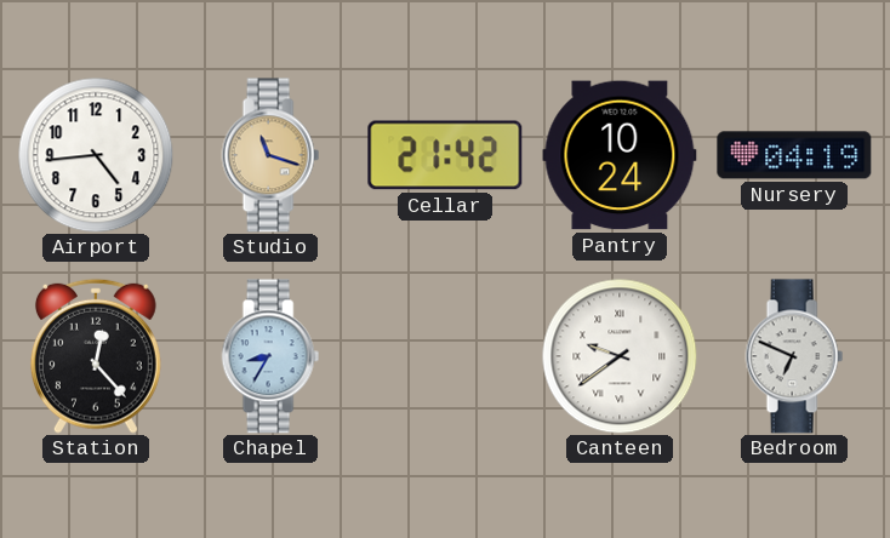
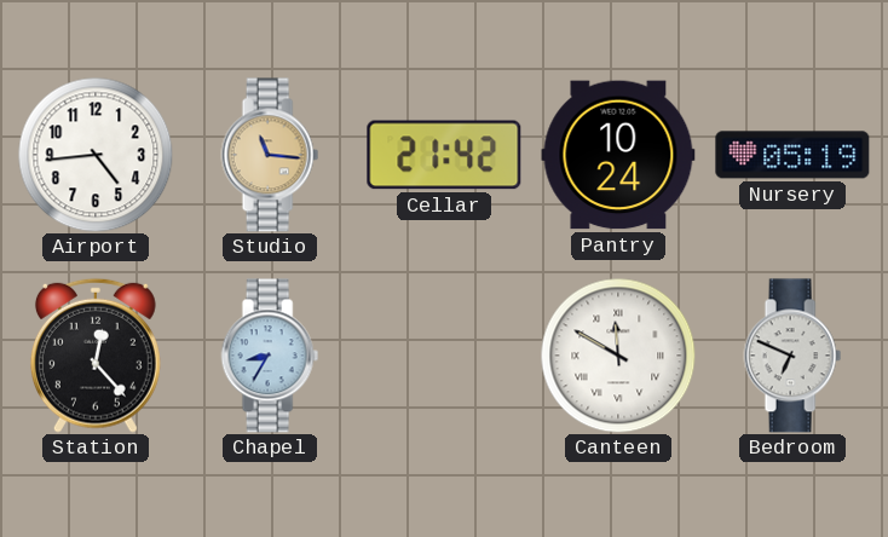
Studio: 11:18 -> 11:16
Nursery: 04:19 -> 05:19
Canteen: 9:39 -> 11:50
